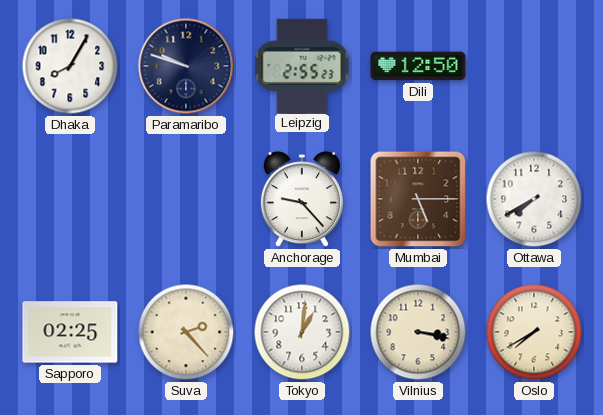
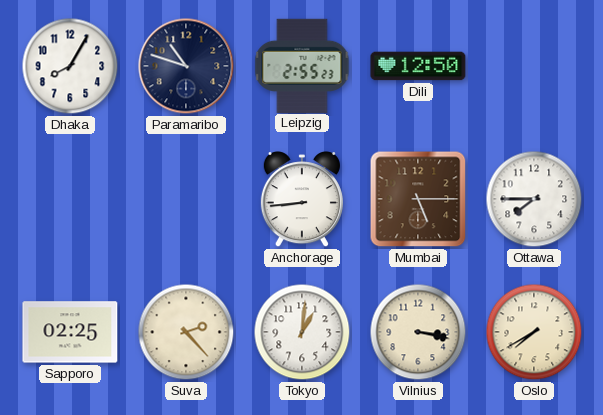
Paramaribo: 9:48 -> 10:48
Anchorage: 9:23 -> 8:44
Ottawa: 7:40 -> 7:45
